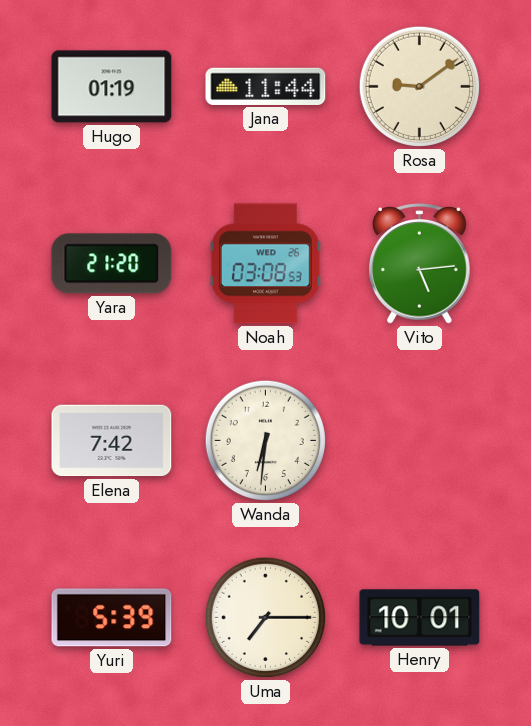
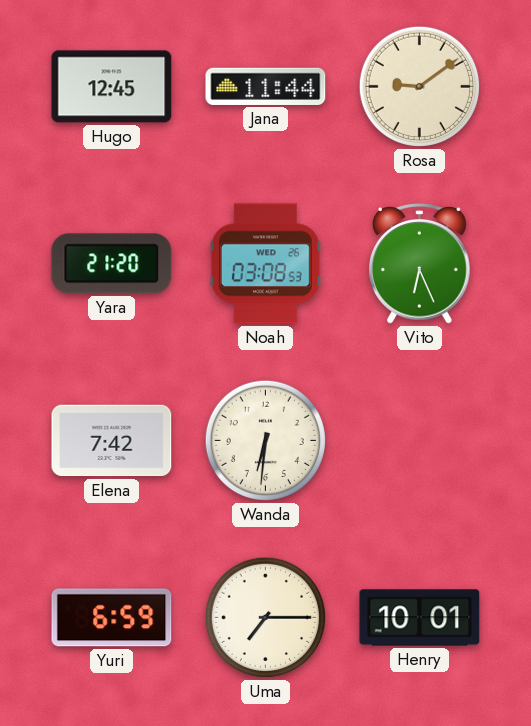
Hugo: 01:19 -> 12:45
Vito: 5:14 -> 6:26
Yuri: 5:39 -> 6:59
